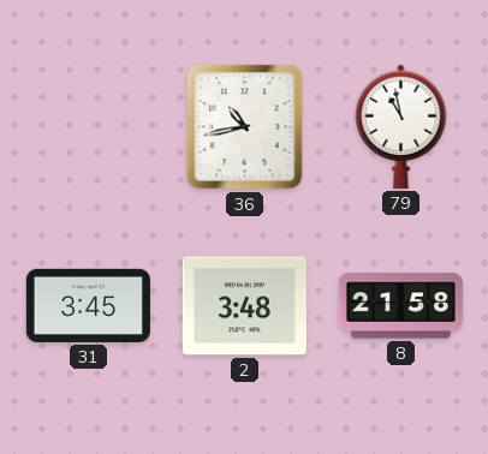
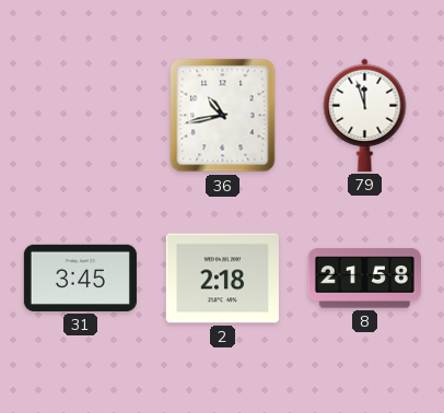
79: 10:58 -> 11:57
2: 3:48 -> 2:18
